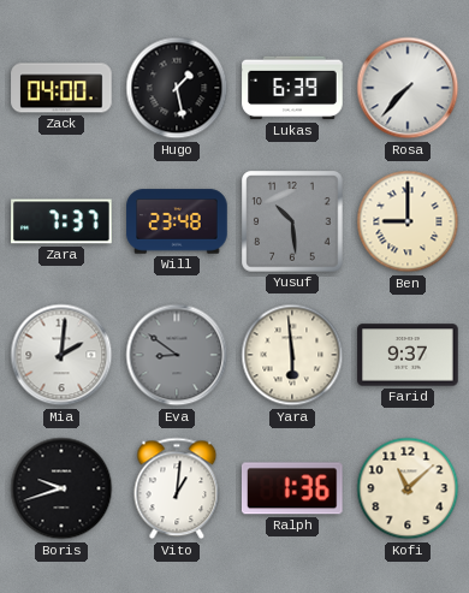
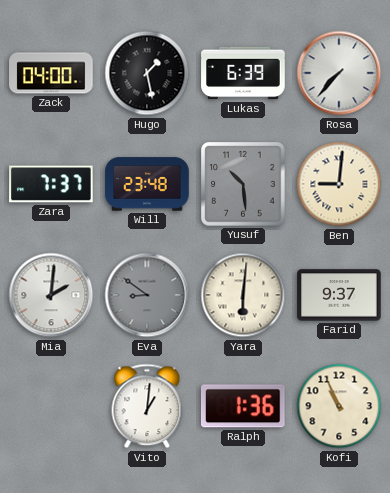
Ben: 9:00 -> 9:01
Yara: 5:59 -> 6:01
Boris: 9:42 -> none
Kofi: 11:08 -> 10:56
